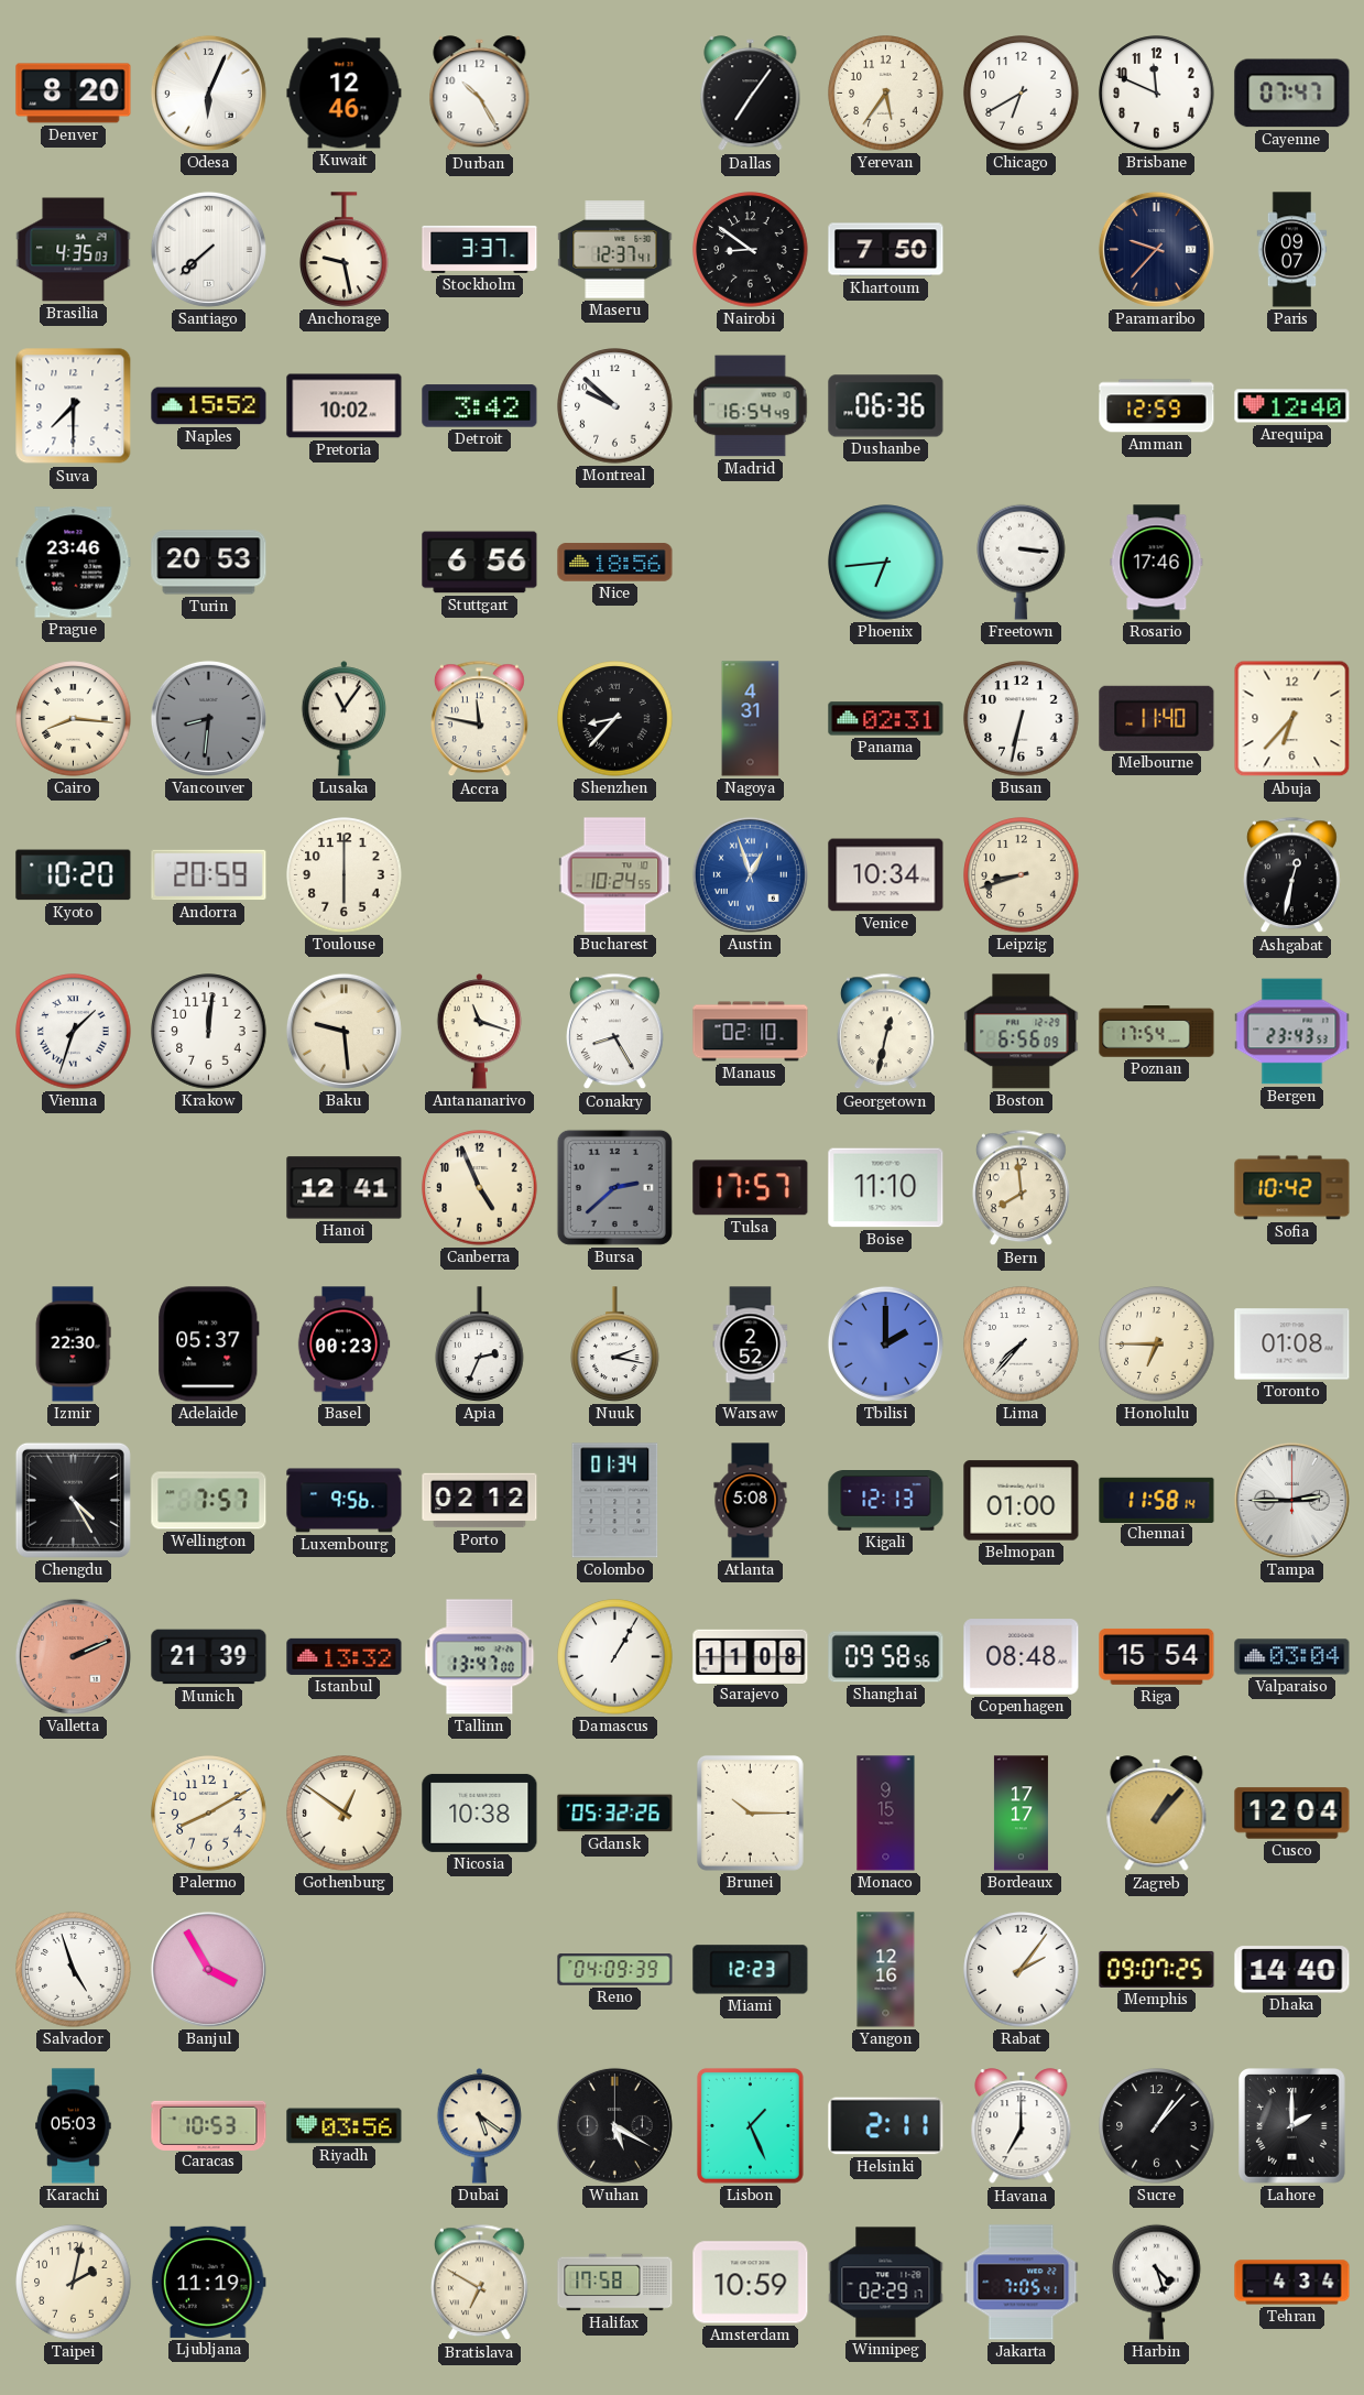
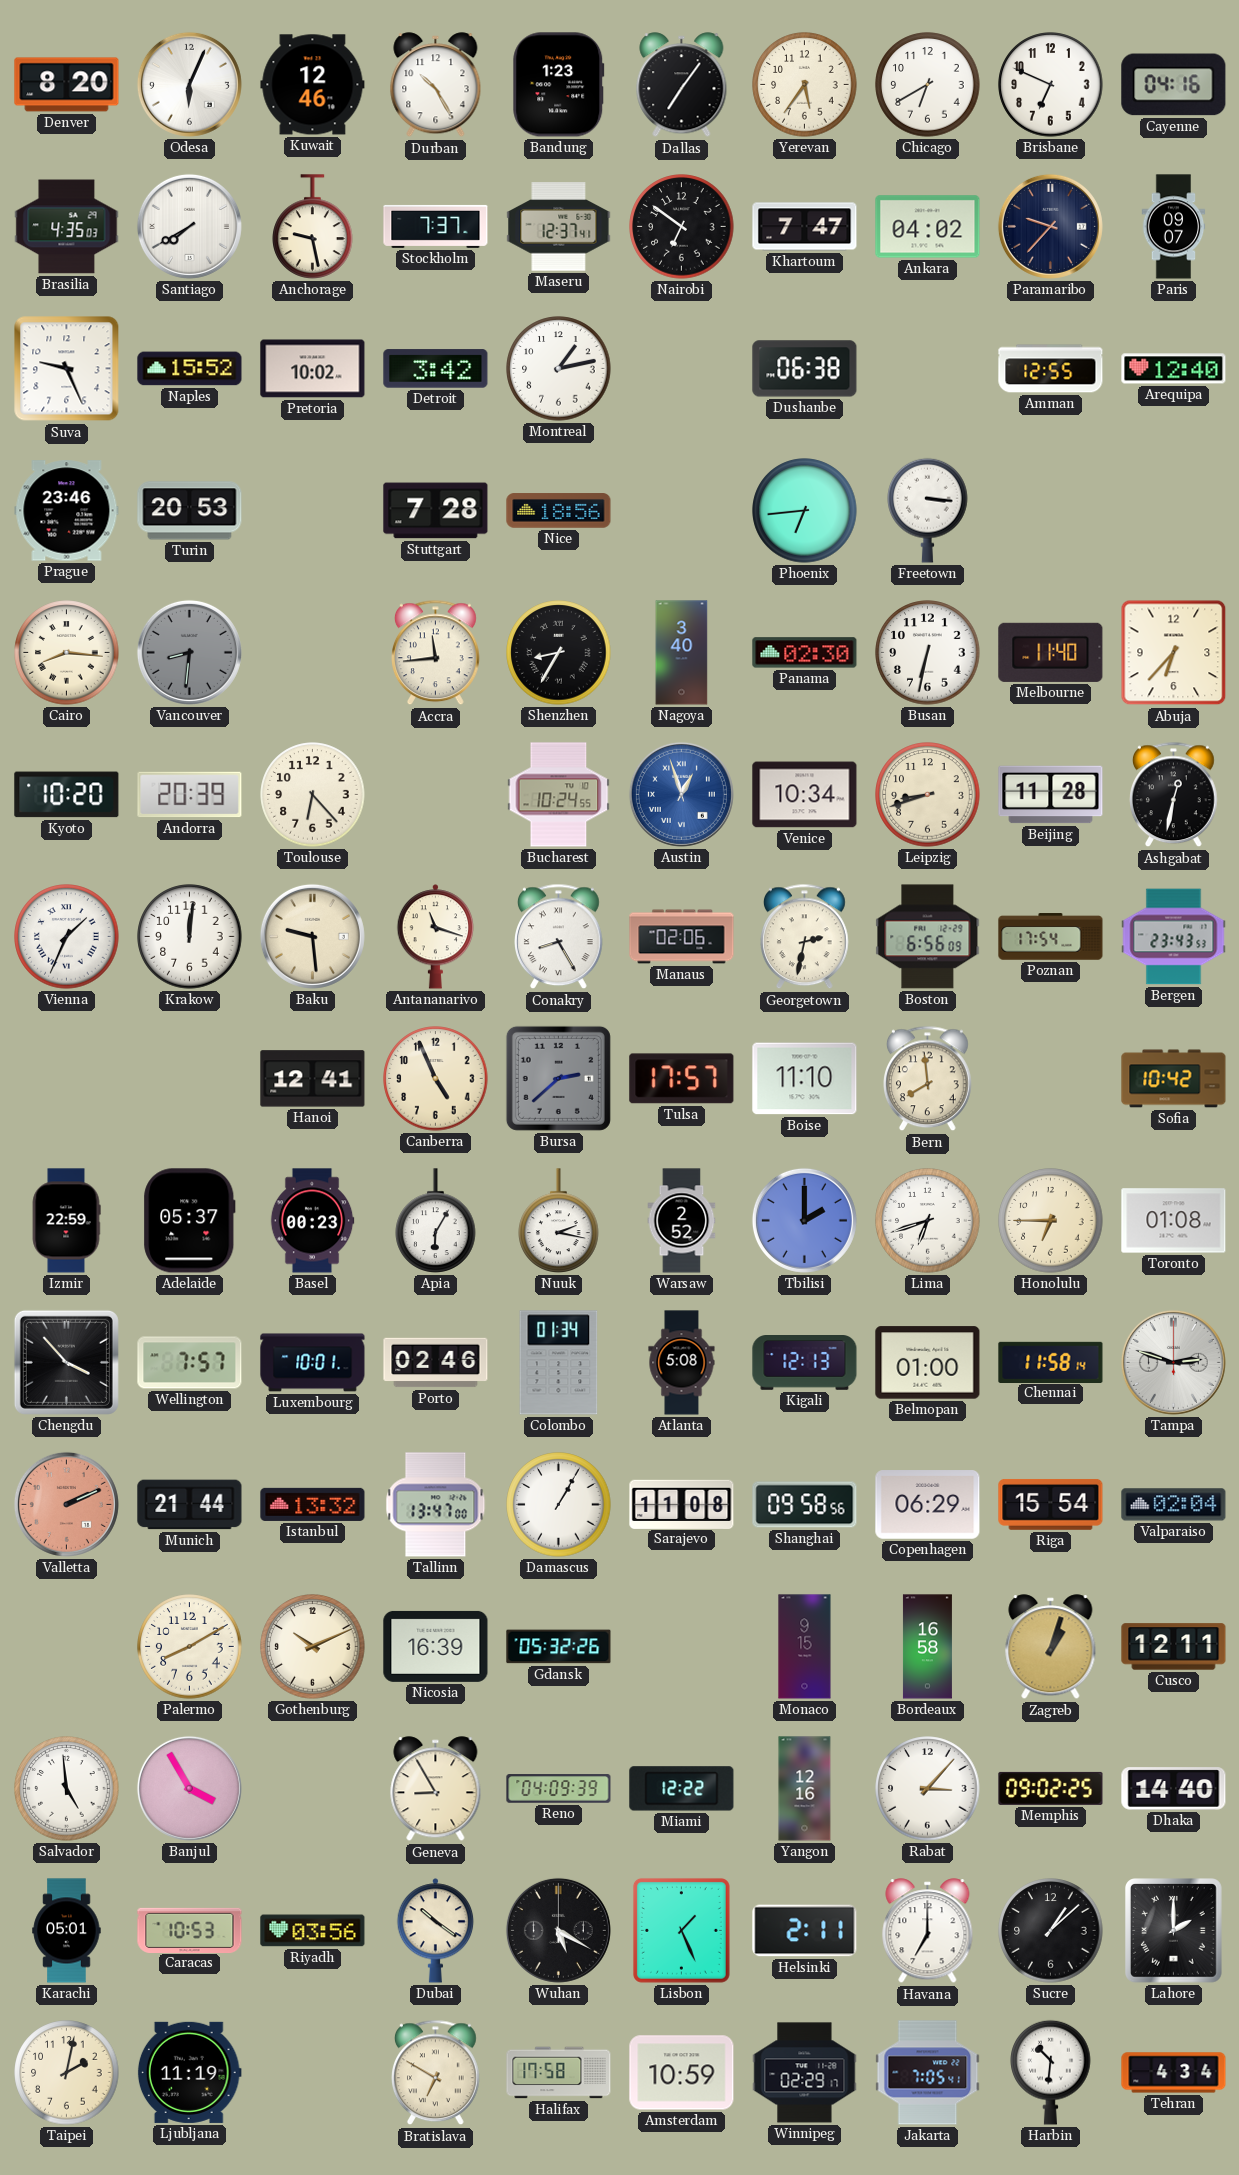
Bandung: none -> 1:23
Brisbane: 11:49 -> 6:49
Cayenne: 07:47 -> 04:16
Santiago: 7:38 -> 7:40
Stockholm: 3:37 -> 7:37
Nairobi: 8:51 -> 6:51
Khartoum: 7:50 -> 7:47
Ankara: none -> 04:02
Suva: 7:30 -> 9:26
Montreal: 9:52 -> 1:13
Madrid: 16:54 -> none
Dushanbe: 06:36 -> 06:38
Amman: 12:59 -> 12:55
Stuttgart: 6:56 -> 7:28
Rosario: 17:46 -> none
Lusaka: 11:06 -> none
Accra: 11:47 -> 11:44
Shenzhen: 8:37 -> 8:35
Nagoya: 4:31 -> 3:40
Panama: 02:31 -> 02:30
Andorra: 20:59 -> 20:39
Toulouse: 6:00 -> 6:23
Beijing: none -> 11:28
Vienna: 1:33 -> 1:34
Manaus: 02:10 -> 02:06
Georgetown: 12:32 -> 2:32
Izmir: 22:30 -> 22:59
Apia: 2:34 -> 6:05
Lima: 7:37 -> 6:42
Chengdu: 4:25 -> 3:53
Luxembourg: 9:56 -> 10:01
Porto: 02:12 -> 02:46
Tampa: 2:45 -> 2:48
Munich: 21:39 -> 21:44
Copenhagen: 08:48 -> 06:29
Valparaiso: 03:04 -> 02:04
Gothenburg: 12:51 -> 10:11
Nicosia: 10:38 -> 16:39
Brunei: 10:15 -> none
Bordeaux: 17:17 -> 16:58
Zagreb: 1:07 -> 1:03
Cusco: 12:04 -> 12:11
Salvador: 4:57 -> 4:59
Geneva: none -> 8:55
Miami: 12:23 -> 12:22
Rabat: 2:06 -> 3:07
Memphis: 09:07 -> 09:02
Karachi: 05:03 -> 05:01
Dubai: 5:21 -> 10:21
Sucre: 1:07 -> 1:08
Harbin: 4:27 -> 10:31
